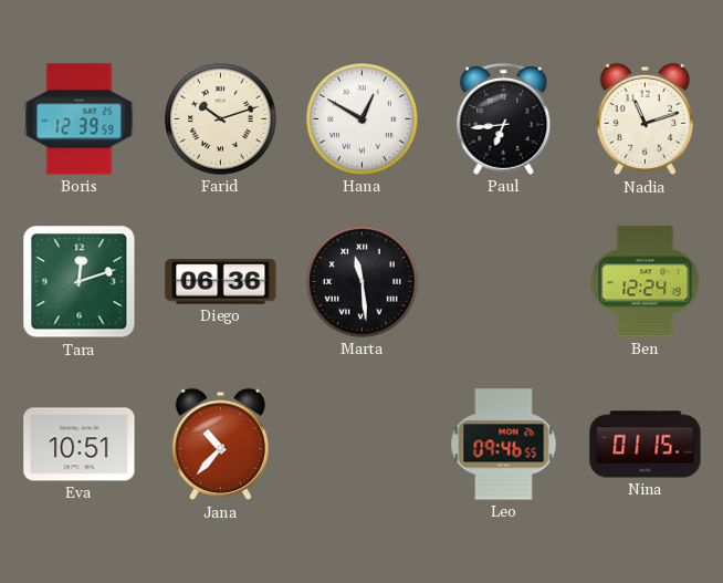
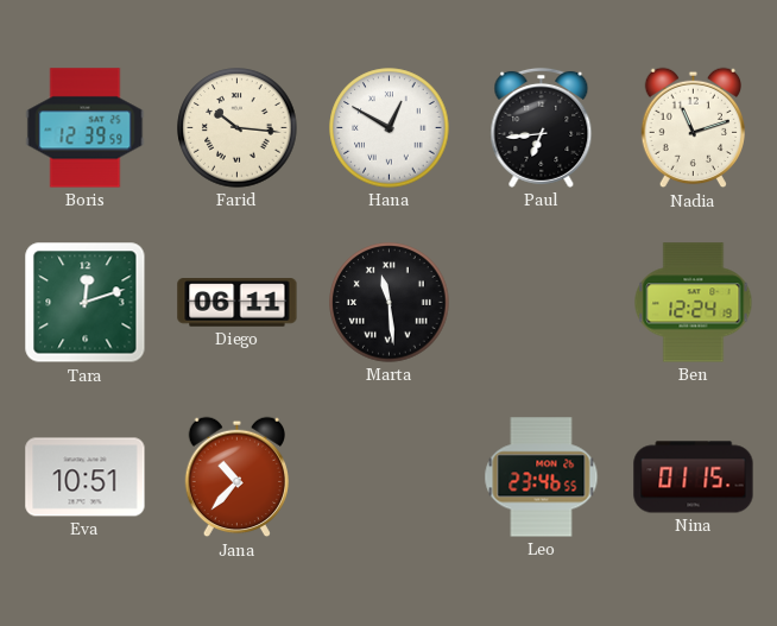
Farid: 10:12 -> 10:16
Diego: 06:36 -> 06:11
Leo: 09:46 -> 23:46
